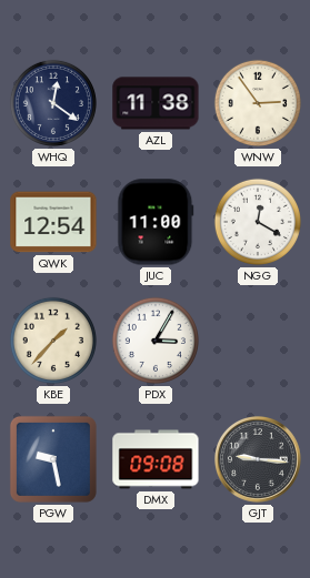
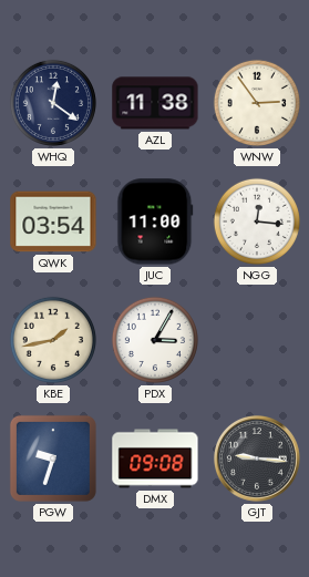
QWK: 12:54 -> 03:54
NGG: 12:20 -> 12:16
KBE: 1:37 -> 1:43
PGW: 9:28 -> 9:33
